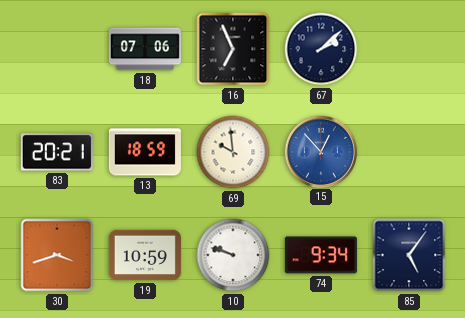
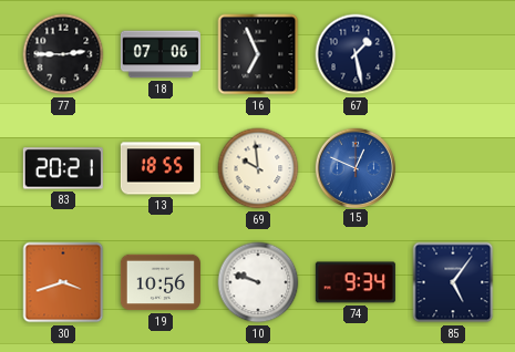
77: none -> 2:45
67: 2:08 -> 1:28
13: 18:59 -> 18:55
15: 12:53 -> 12:49
19: 10:59 -> 10:56
